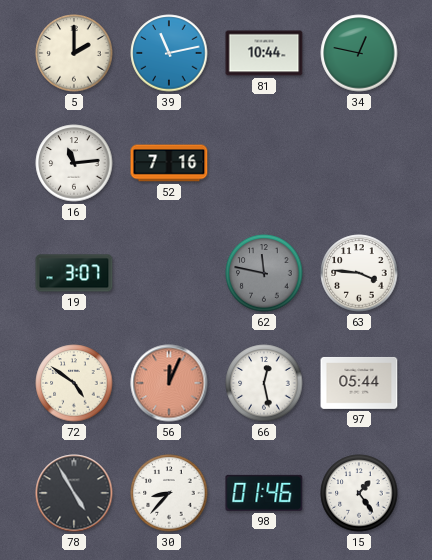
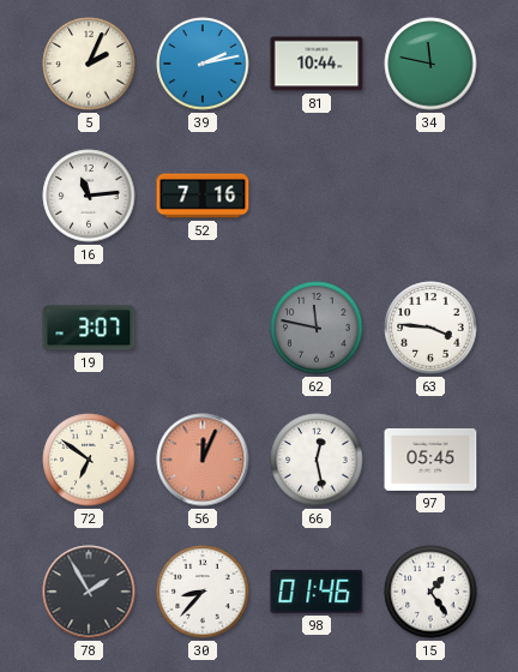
5: 2:00 -> 2:04
39: 11:13 -> 2:13
34: 12:47 -> 11:47
72: 4:51 -> 6:51
97: 05:44 -> 05:45
78: 4:55 -> 1:55
